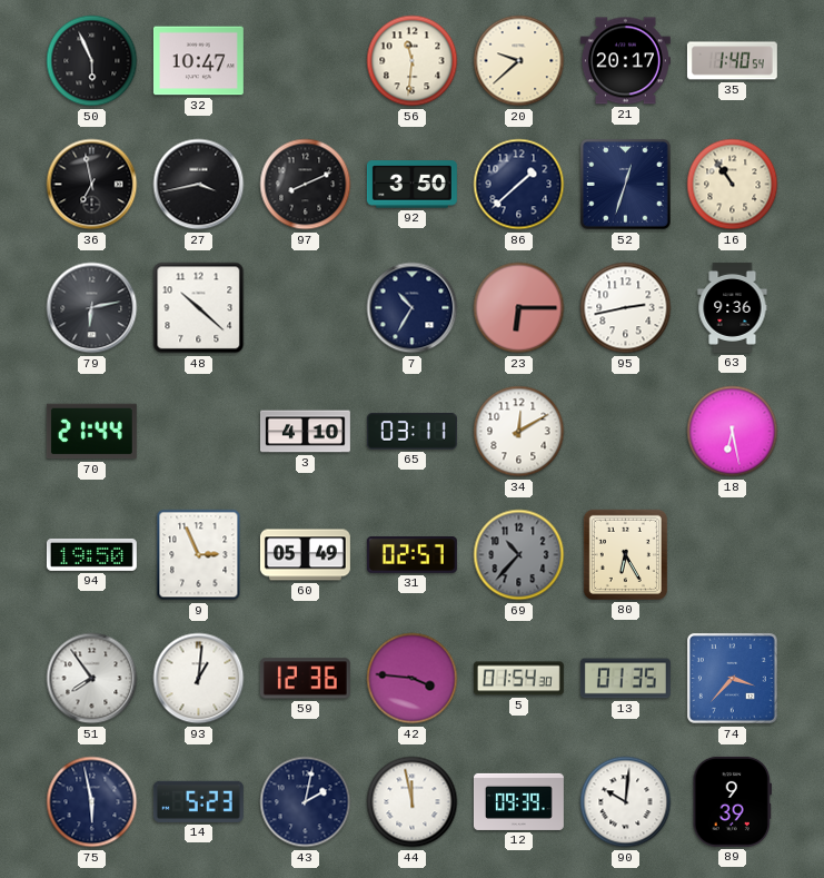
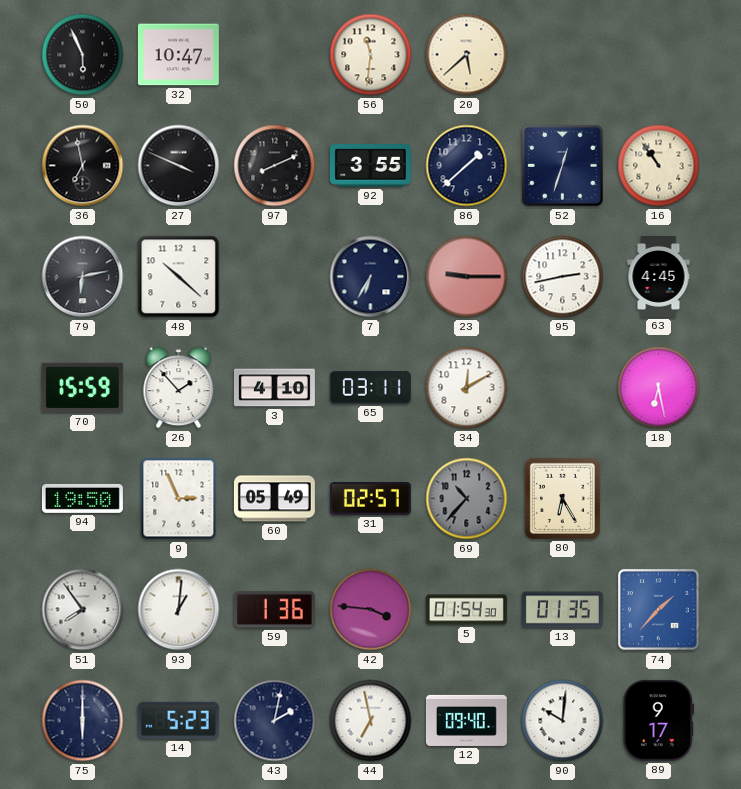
20: 9:38 -> 5:38
21: 20:17 -> none
35: 1:40 -> none
27: 3:43 -> 3:49
92: 3:50 -> 3:55
7: 10:35 -> 6:35
23: 6:15 -> 9:15
63: 9:36 -> 4:45
70: 21:44 -> 15:59
26: none -> 1:53
59: 12:36 -> 1:36
74: 3:37 -> 1:37
75: 5:58 -> 6:00
44: 11:58 -> 6:58
12: 09:39 -> 09:40
89: 9:39 -> 9:17
